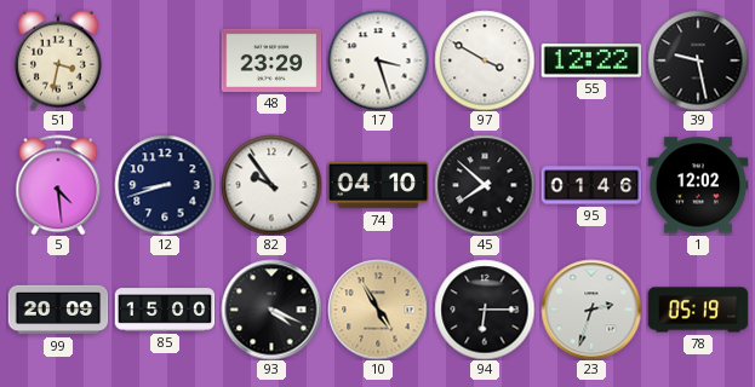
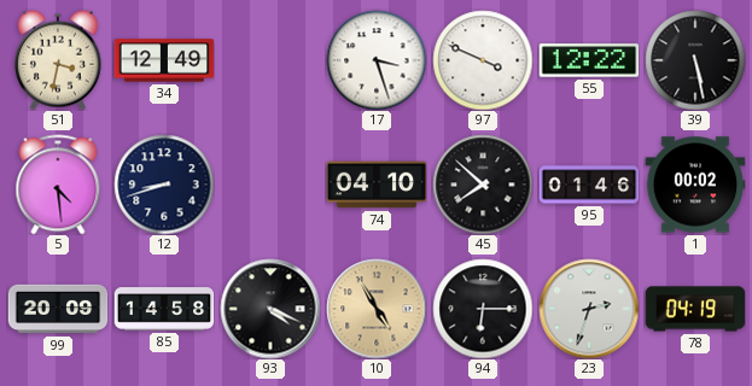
34: none -> 12:49
48: 23:29 -> none
97: 3:50 -> 3:49
39: 9:28 -> 5:28
82: 9:54 -> none
1: 12:02 -> 00:02
85: 15:00 -> 14:58
78: 05:19 -> 04:19
